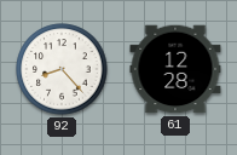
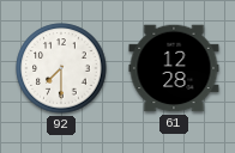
92: 8:23 -> 7:30
